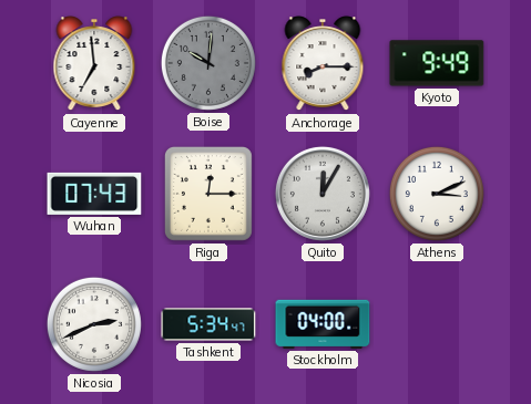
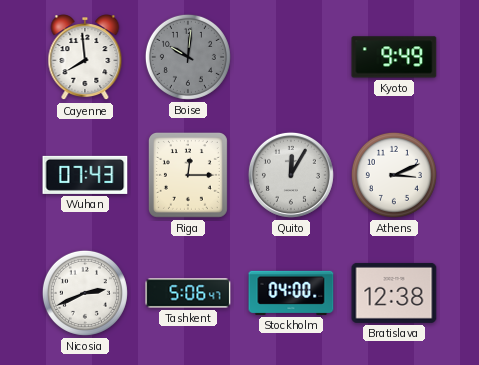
Cayenne: 6:59 -> 7:59
Anchorage: 8:15 -> none
Tashkent: 5:34 -> 5:06
Bratislava: none -> 12:38
